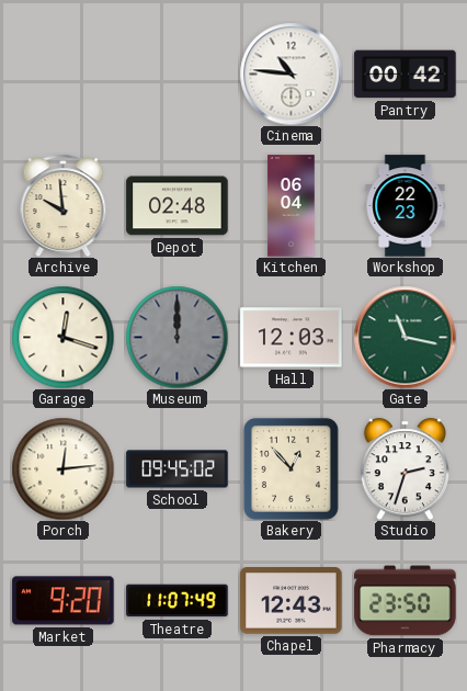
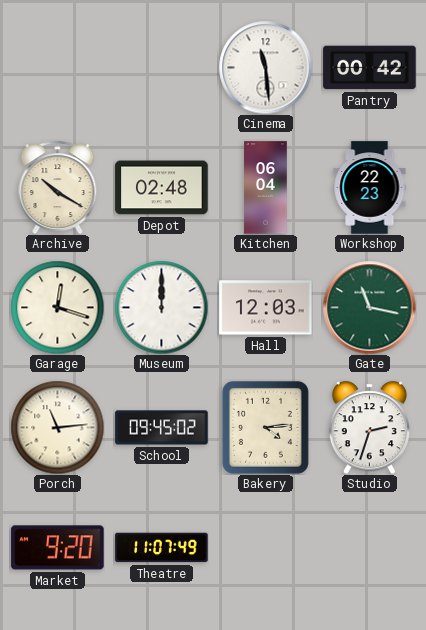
Cinema: 10:46 -> 11:29
Archive: 9:59 -> 10:20
Museum dial: grey -> white
Porch: 12:14 -> 11:14
Bakery: 12:53 -> 4:14
Chapel: 12:43 -> none
Pharmacy: 23:50 -> none
